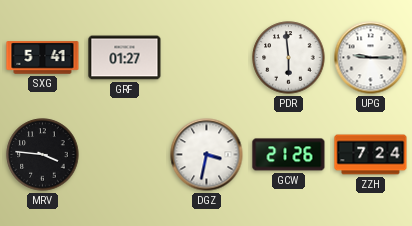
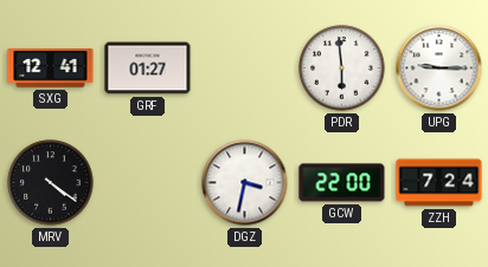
SXG: 5:41 -> 12:41
MRV: 3:46 -> 4:21
GCW: 21:26 -> 22:00
